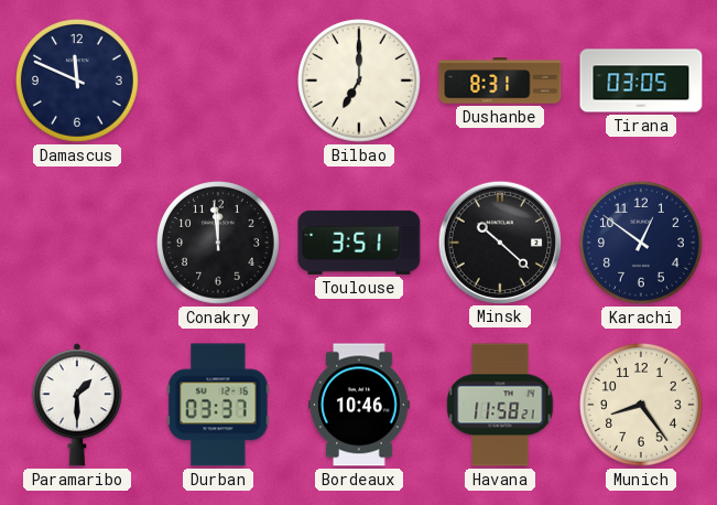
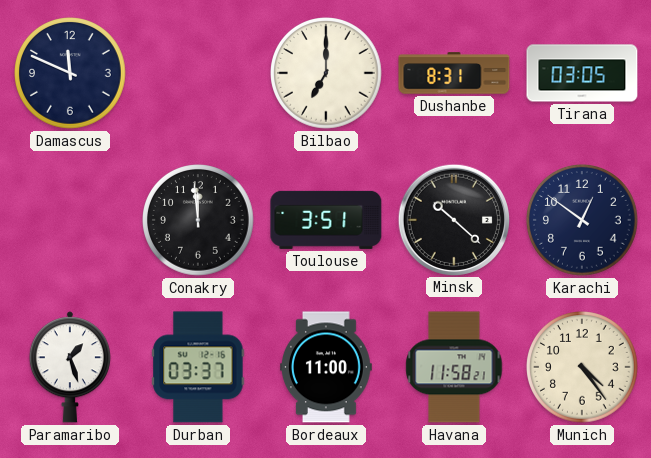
Paramaribo: 1:30 -> 1:27
Bordeaux: 10:46 -> 11:00
Munich: 8:24 -> 4:24
